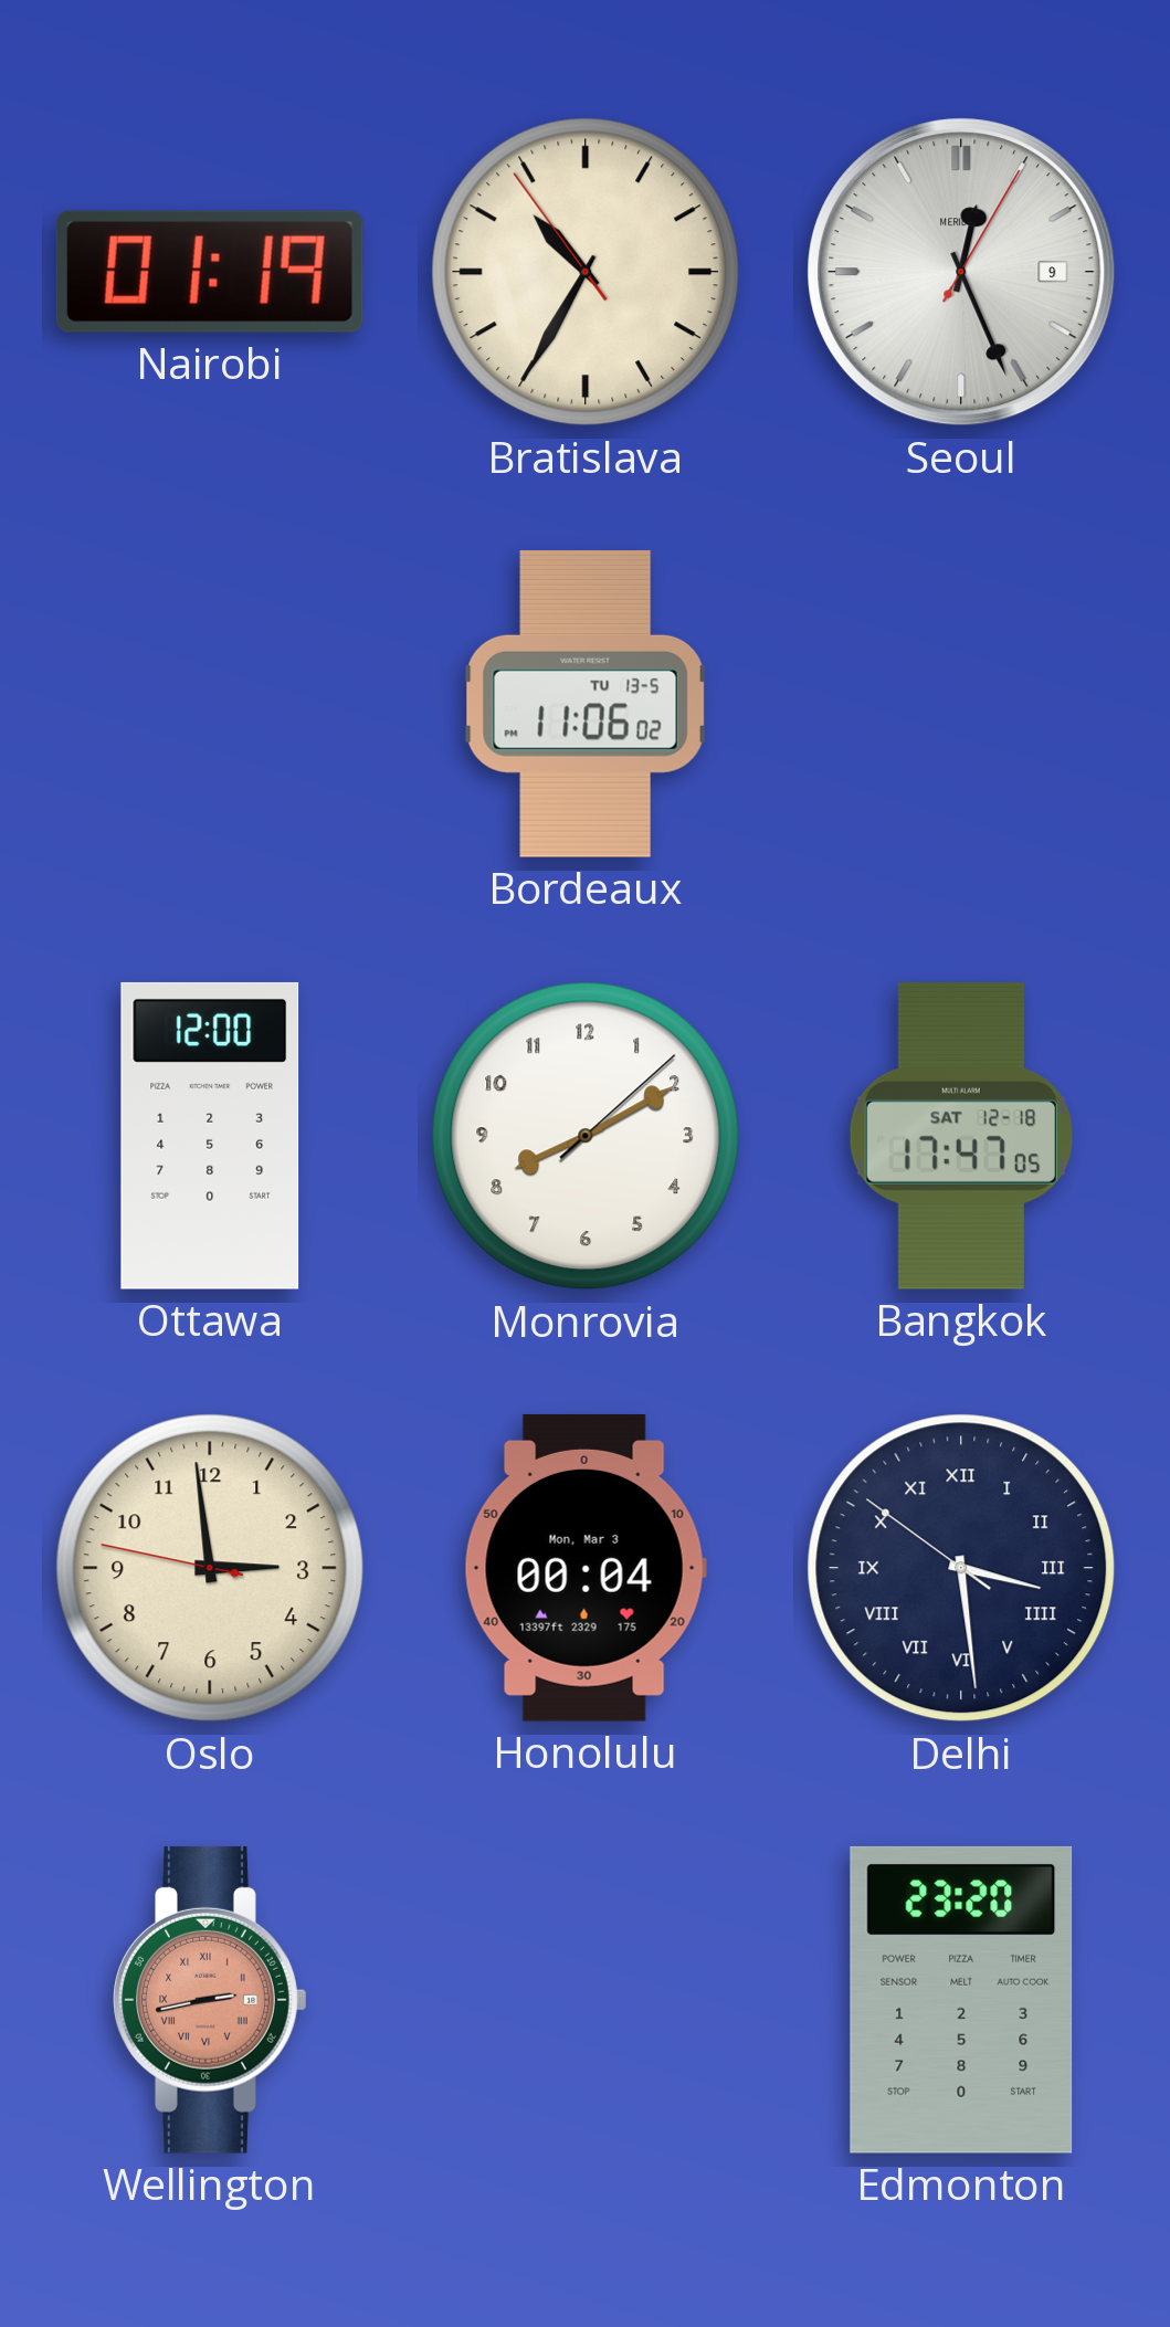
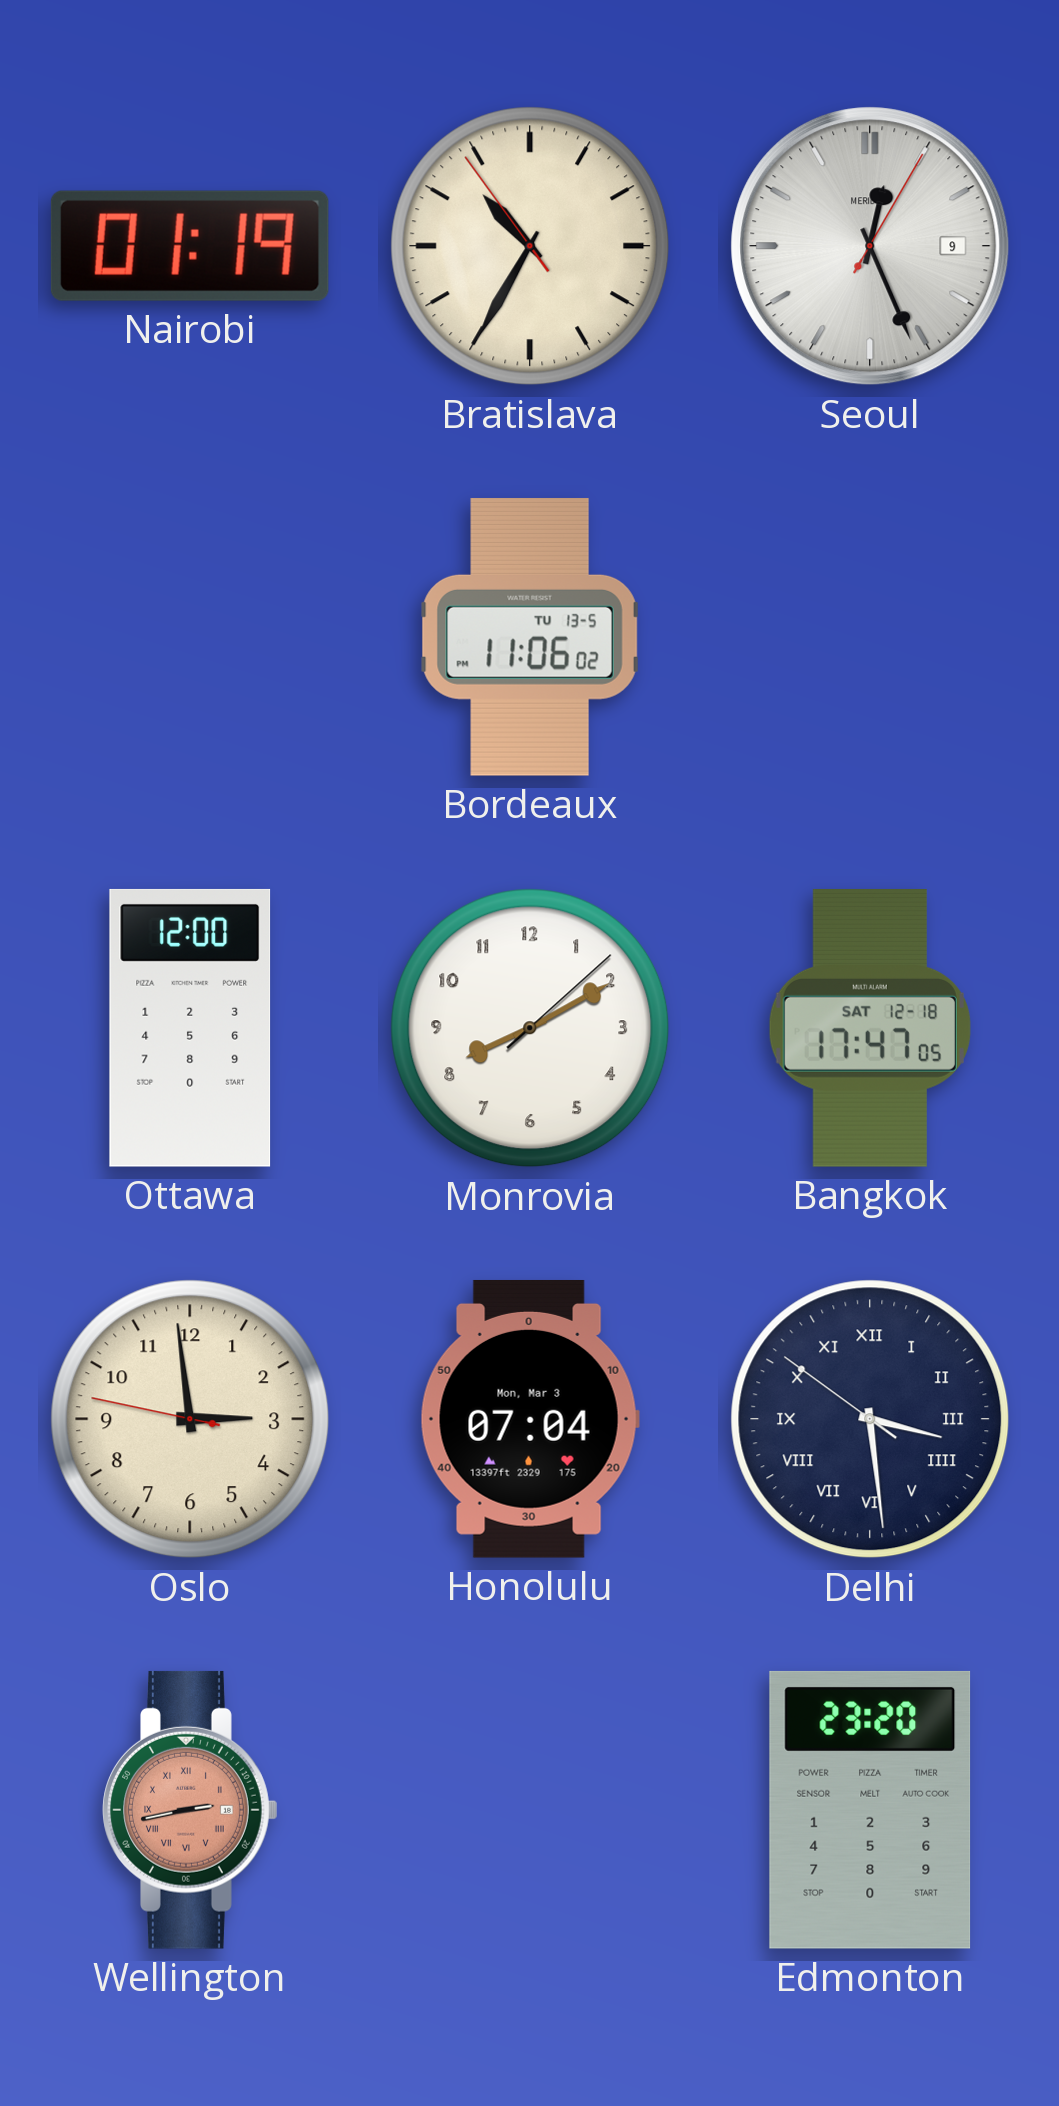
Honolulu: 00:04 -> 07:04
